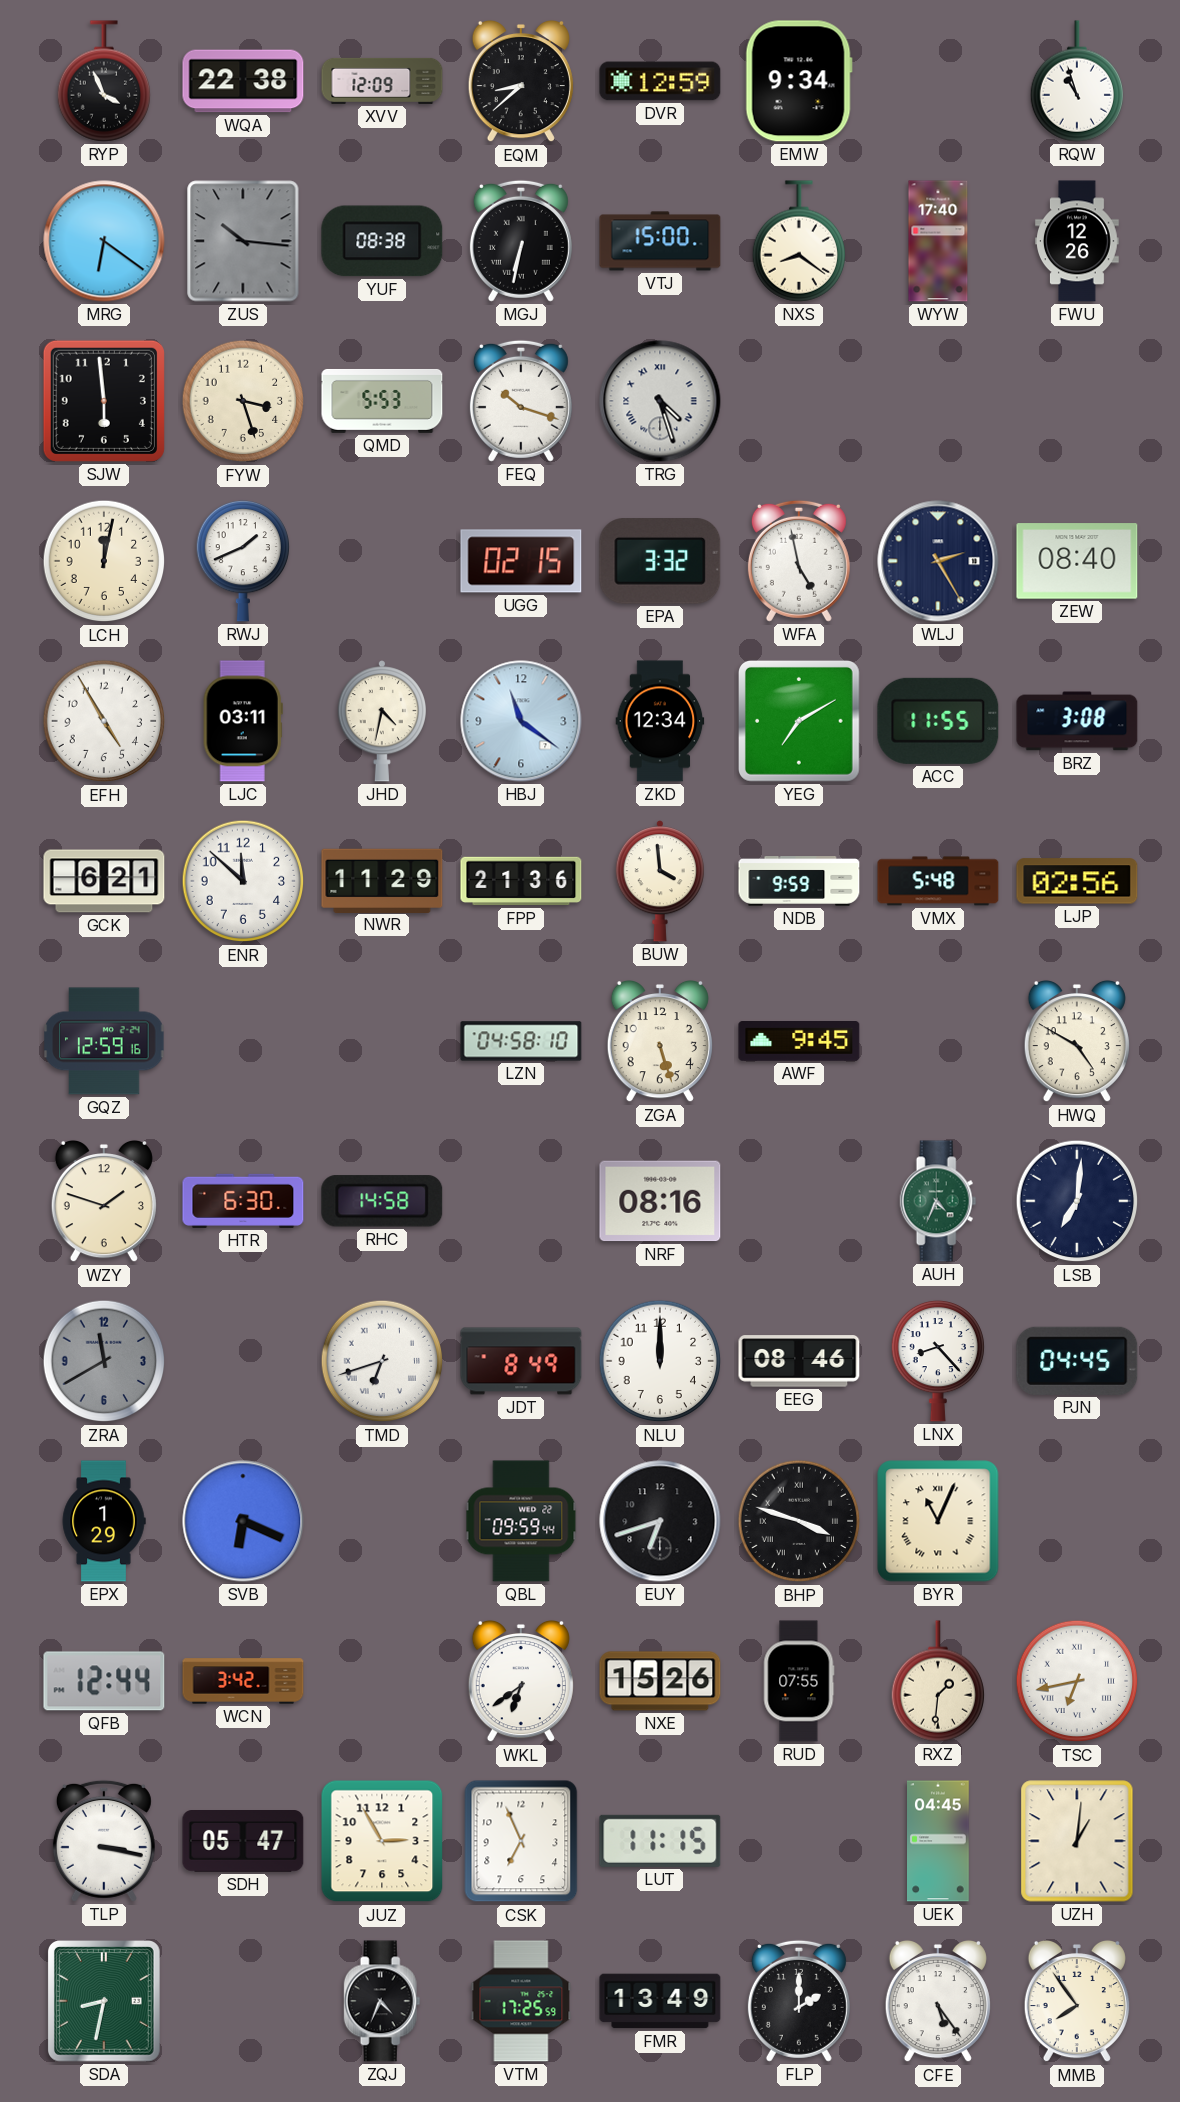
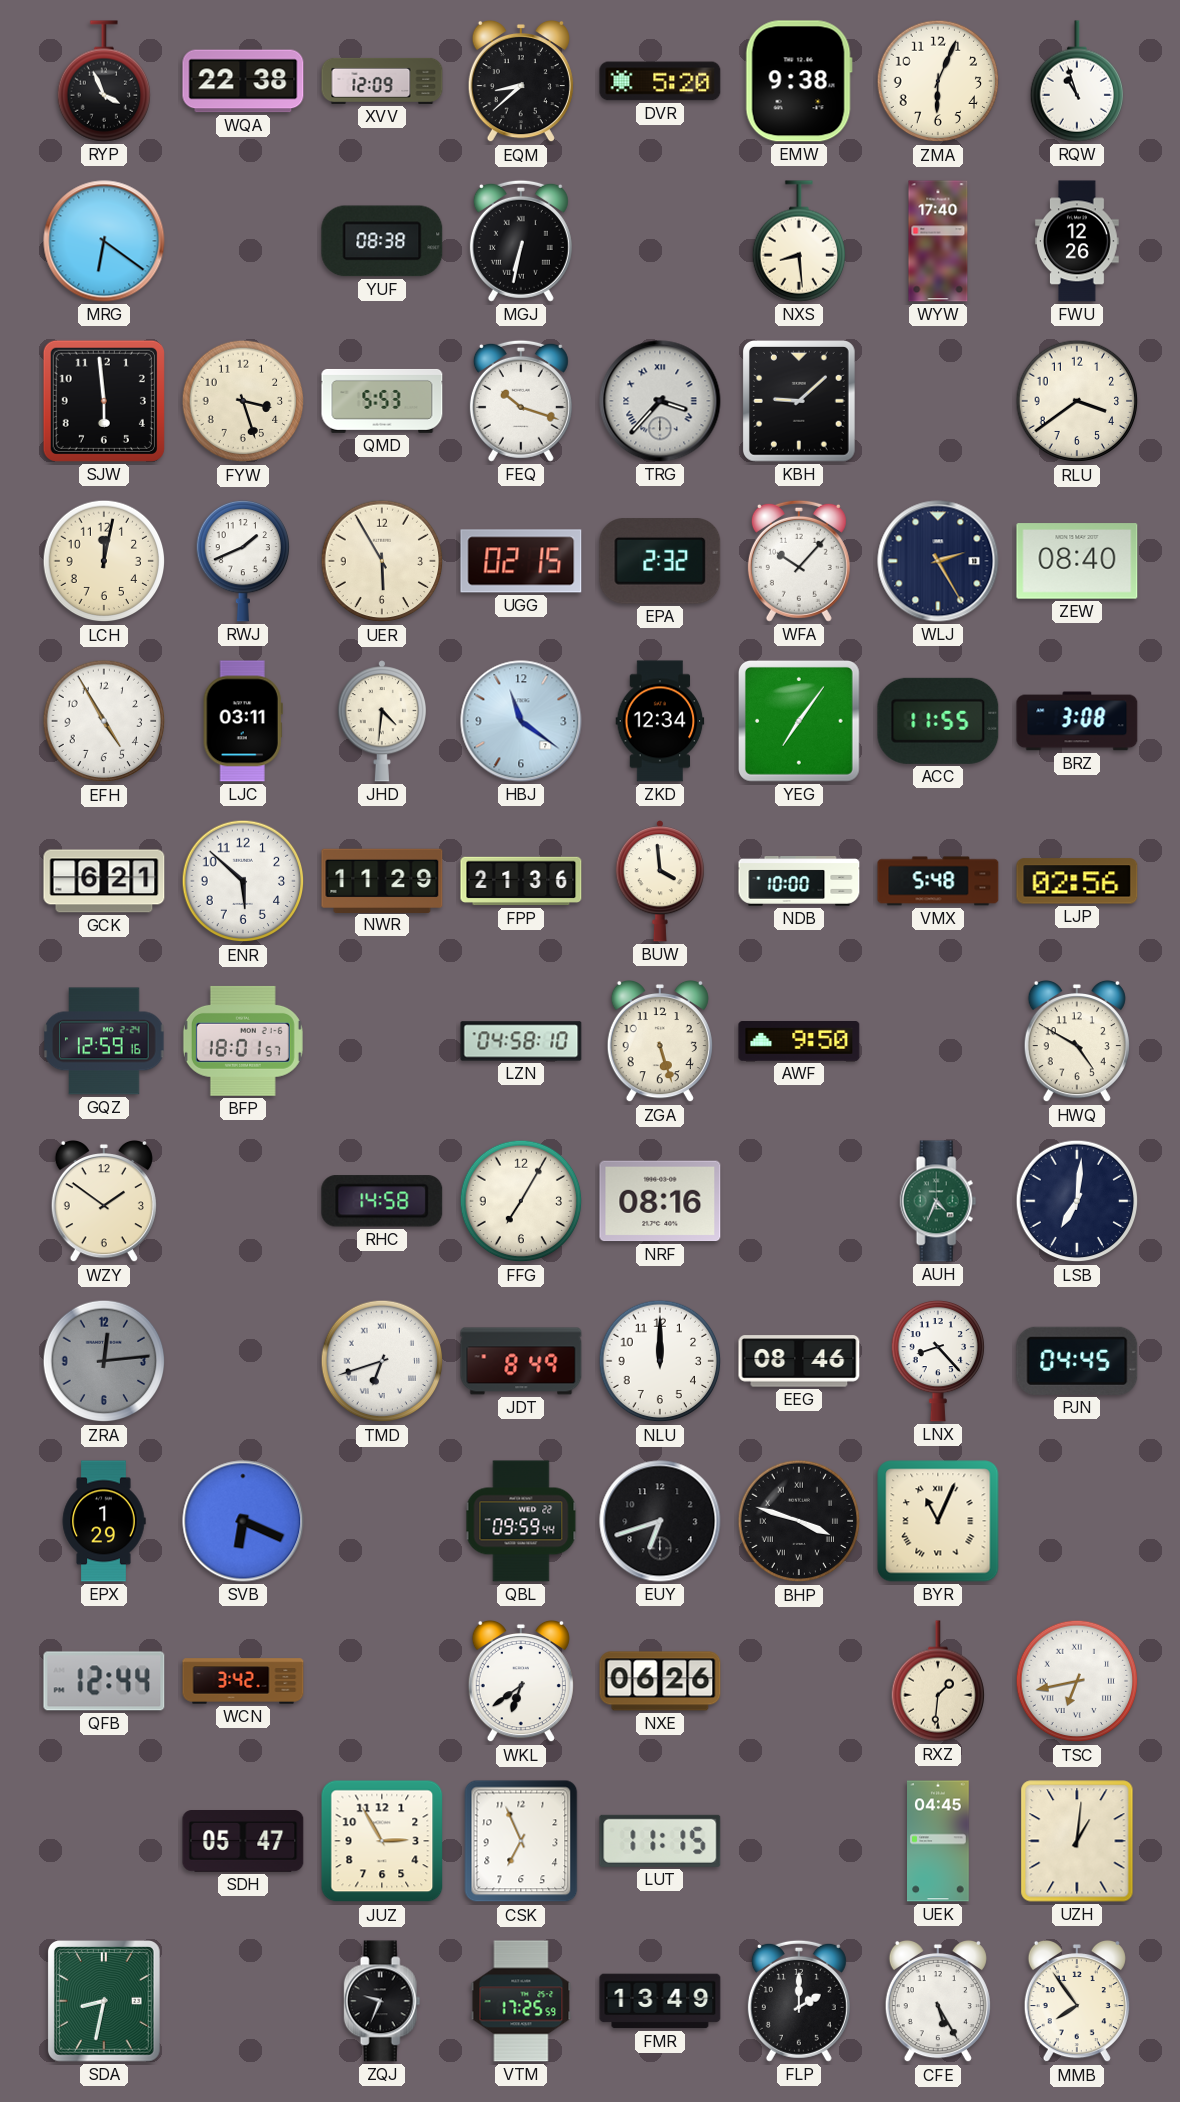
DVR: 12:59 -> 5:20
EMW: 9:34 -> 9:38
ZMA: none -> 6:04
ZUS: 10:16 -> none
VTJ: 15:00 -> none
NXS: 8:21 -> 8:29
TRG: 4:27 -> 3:37
KBH: none -> 9:08
RLU: none -> 3:39
UER: none -> 5:55
EPA: 3:32 -> 2:32
WFA: 4:58 -> 10:07
JHD: 4:32 -> 4:31
YEG: 7:10 -> 7:06
ENR: 11:52 -> 5:52
NDB: 9:59 -> 10:00
BFP: none -> 18:01
AWF: 9:45 -> 9:50
WZY: 1:48 -> 1:51
HTR: 6:30 -> none
FFG: none -> 7:05
ZRA: 11:40 -> 12:14
NXE: 15:26 -> 06:26
RUD: 07:55 -> none
TLP: 3:17 -> none
ZQJ: 4:34 -> 9:34
CFE: 5:24 -> 5:25
